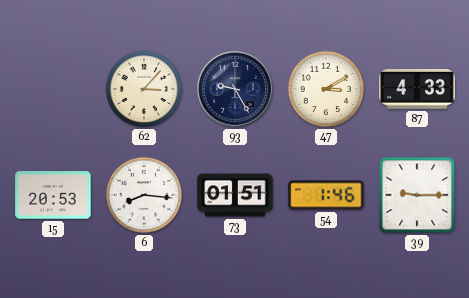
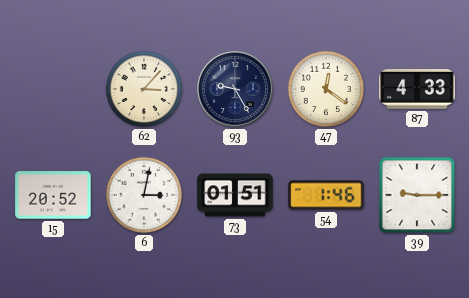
47: 3:10 -> 12:21
15: 20:53 -> 20:52
6: 8:16 -> 3:02
